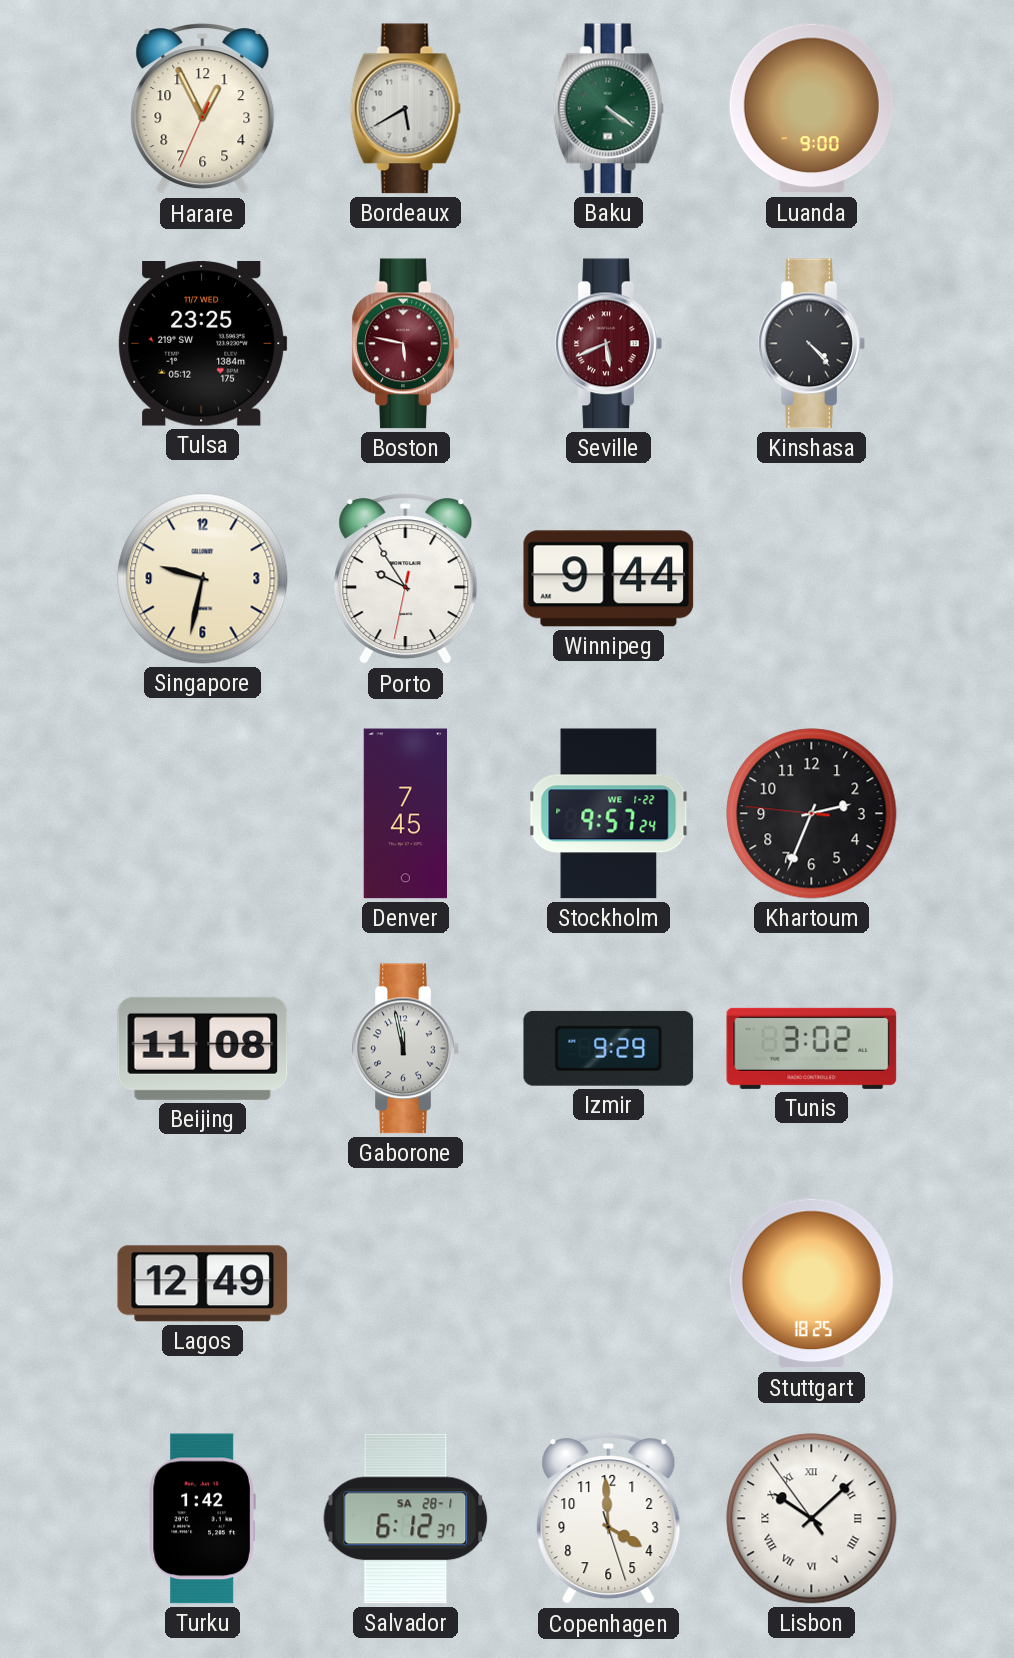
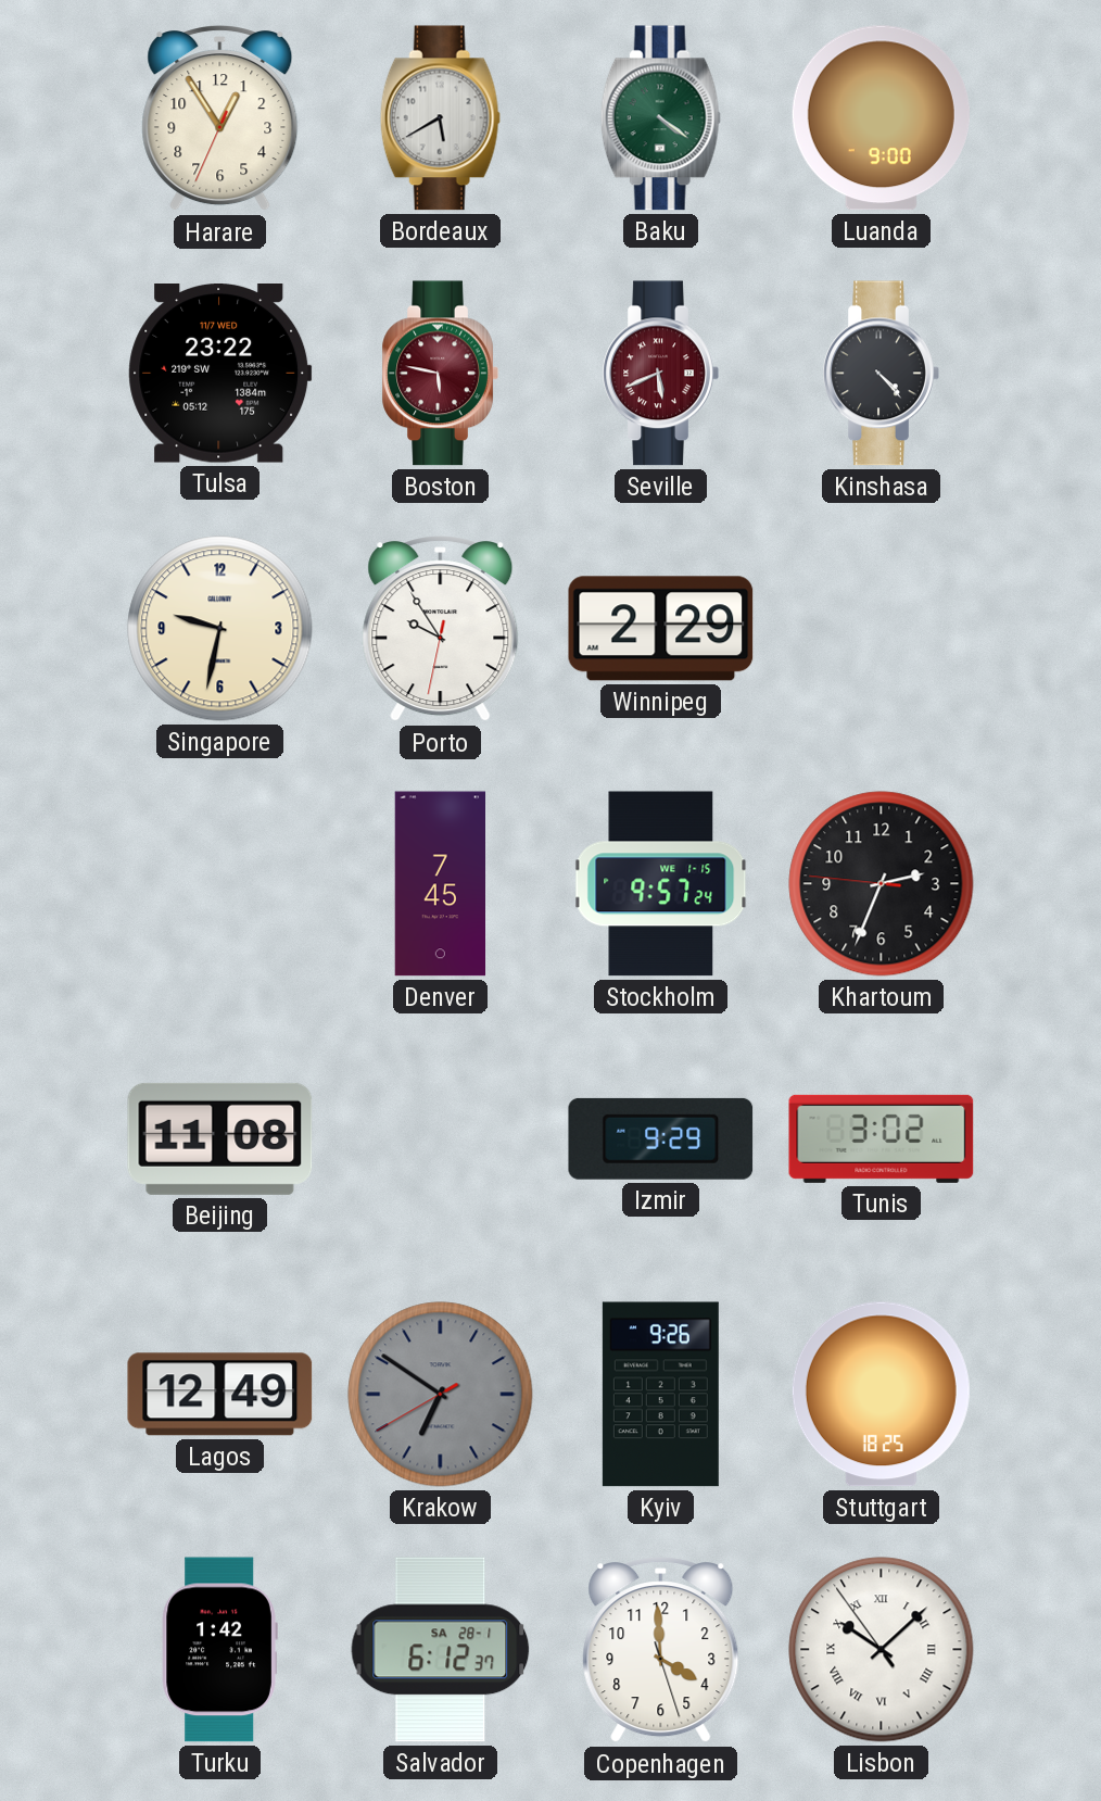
Harare: 12:55 -> 12:54
Tulsa: 23:25 -> 23:22
Winnipeg: 9:44 -> 2:29
Stockholm date: WE 1-22 -> WE 1-15
Gaborone: 11:58 -> none
Krakow: none -> 6:50
Kyiv: none -> 9:26
